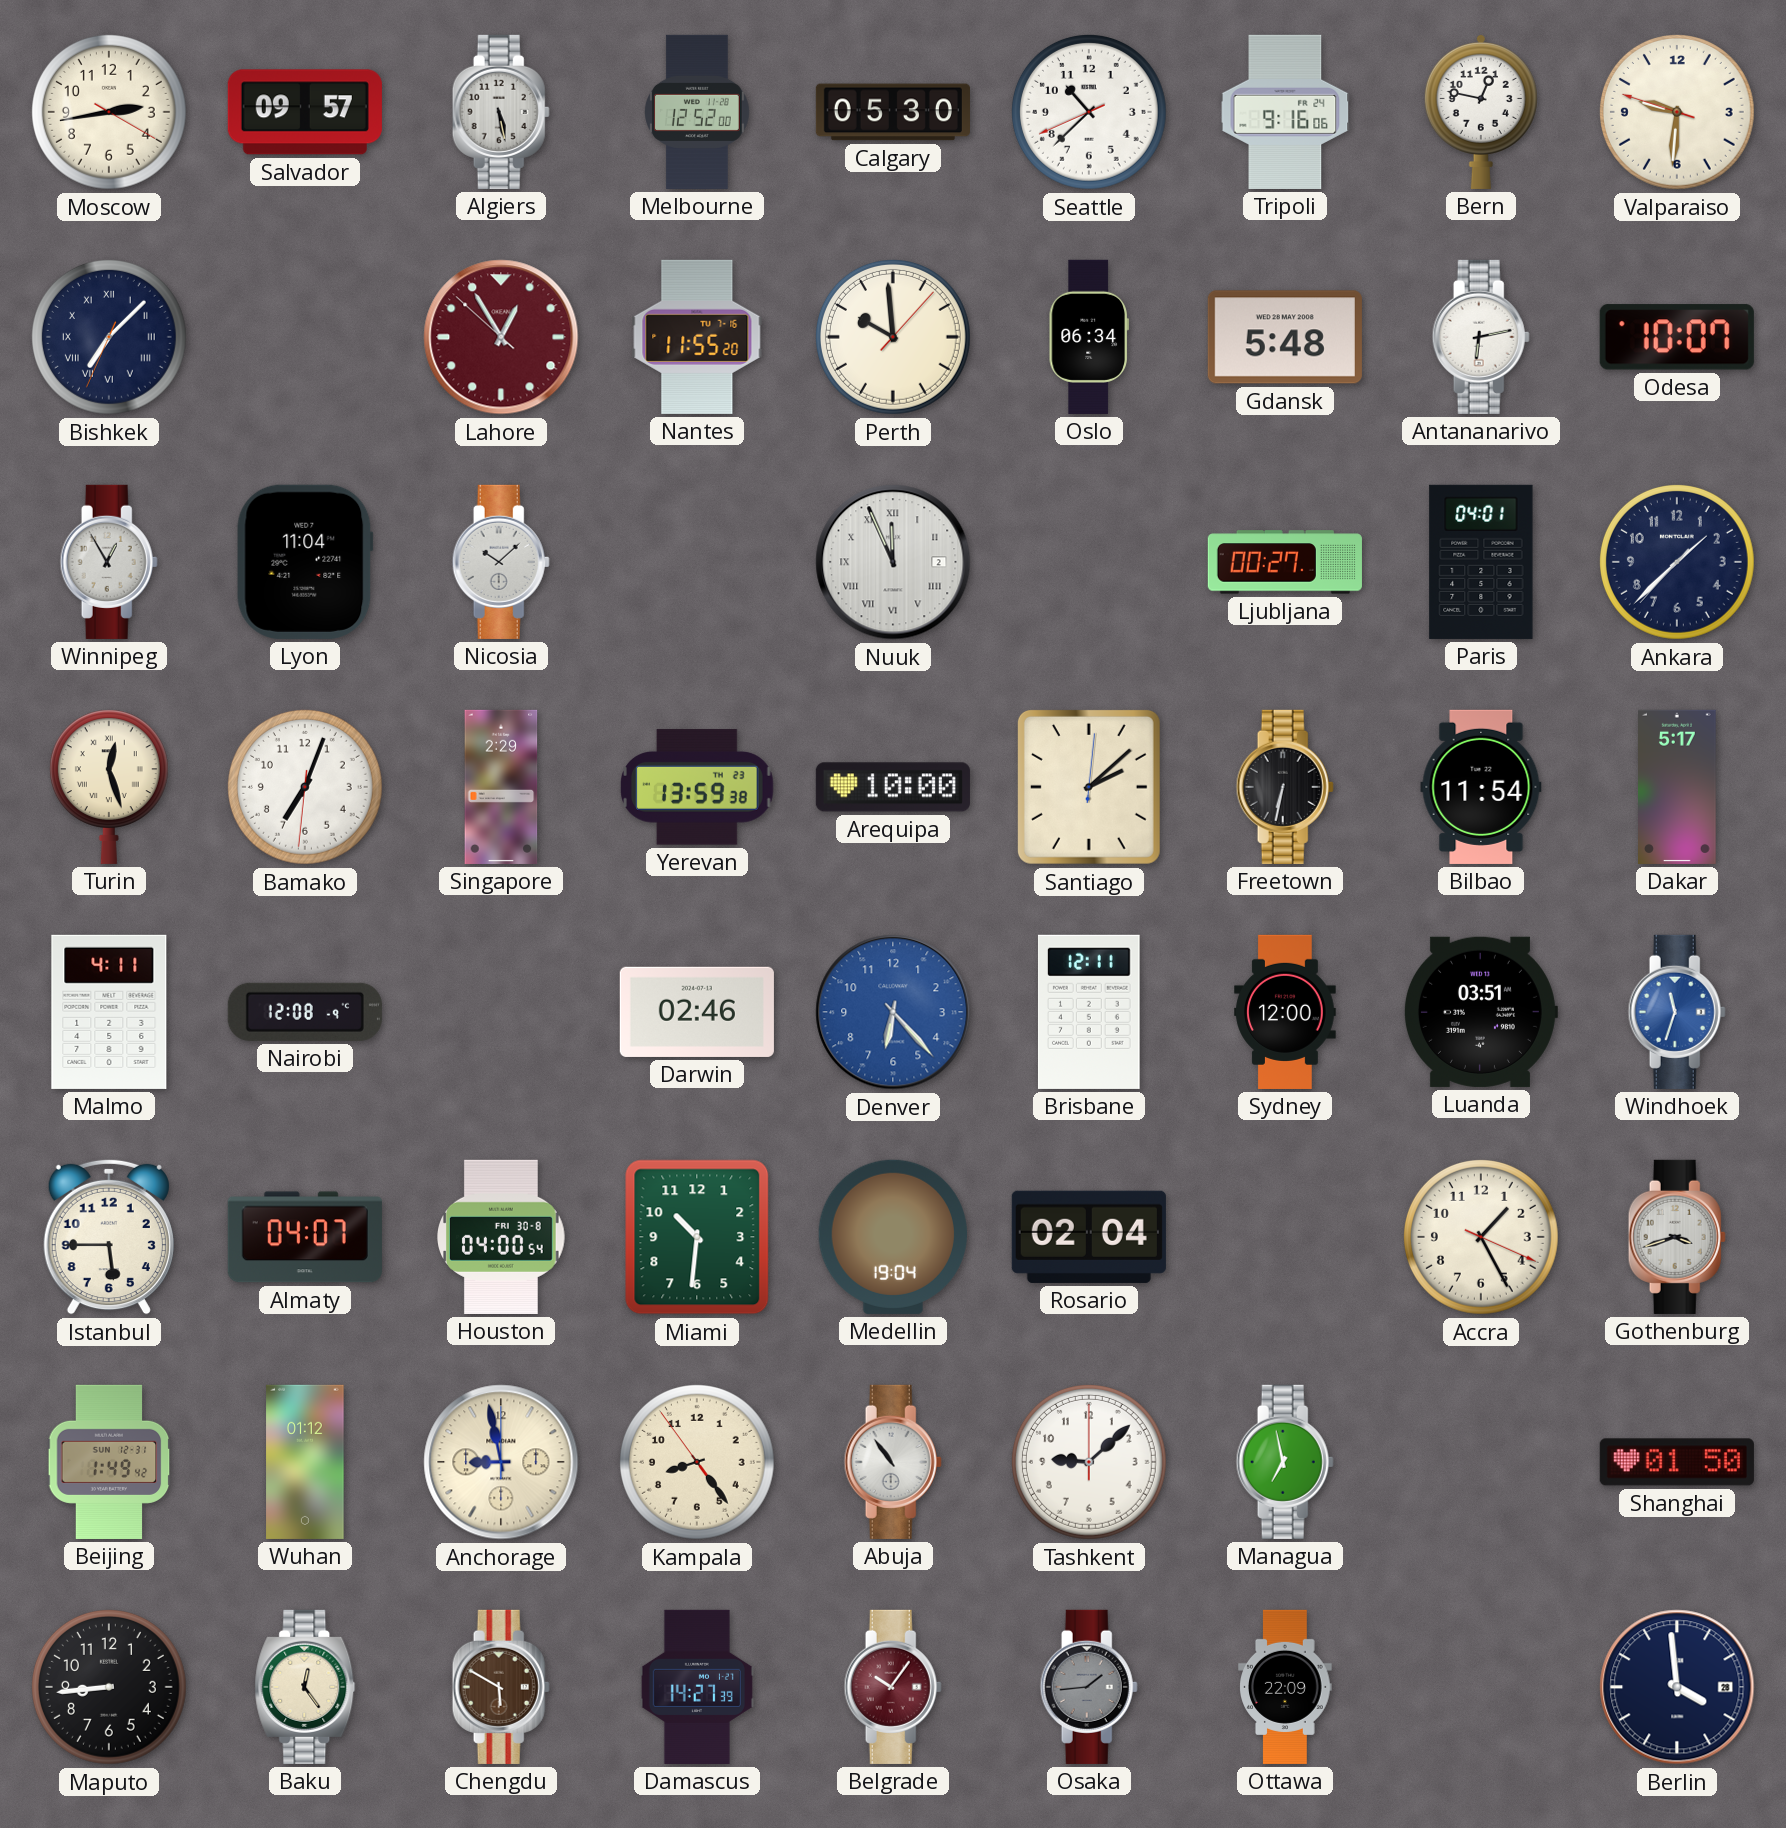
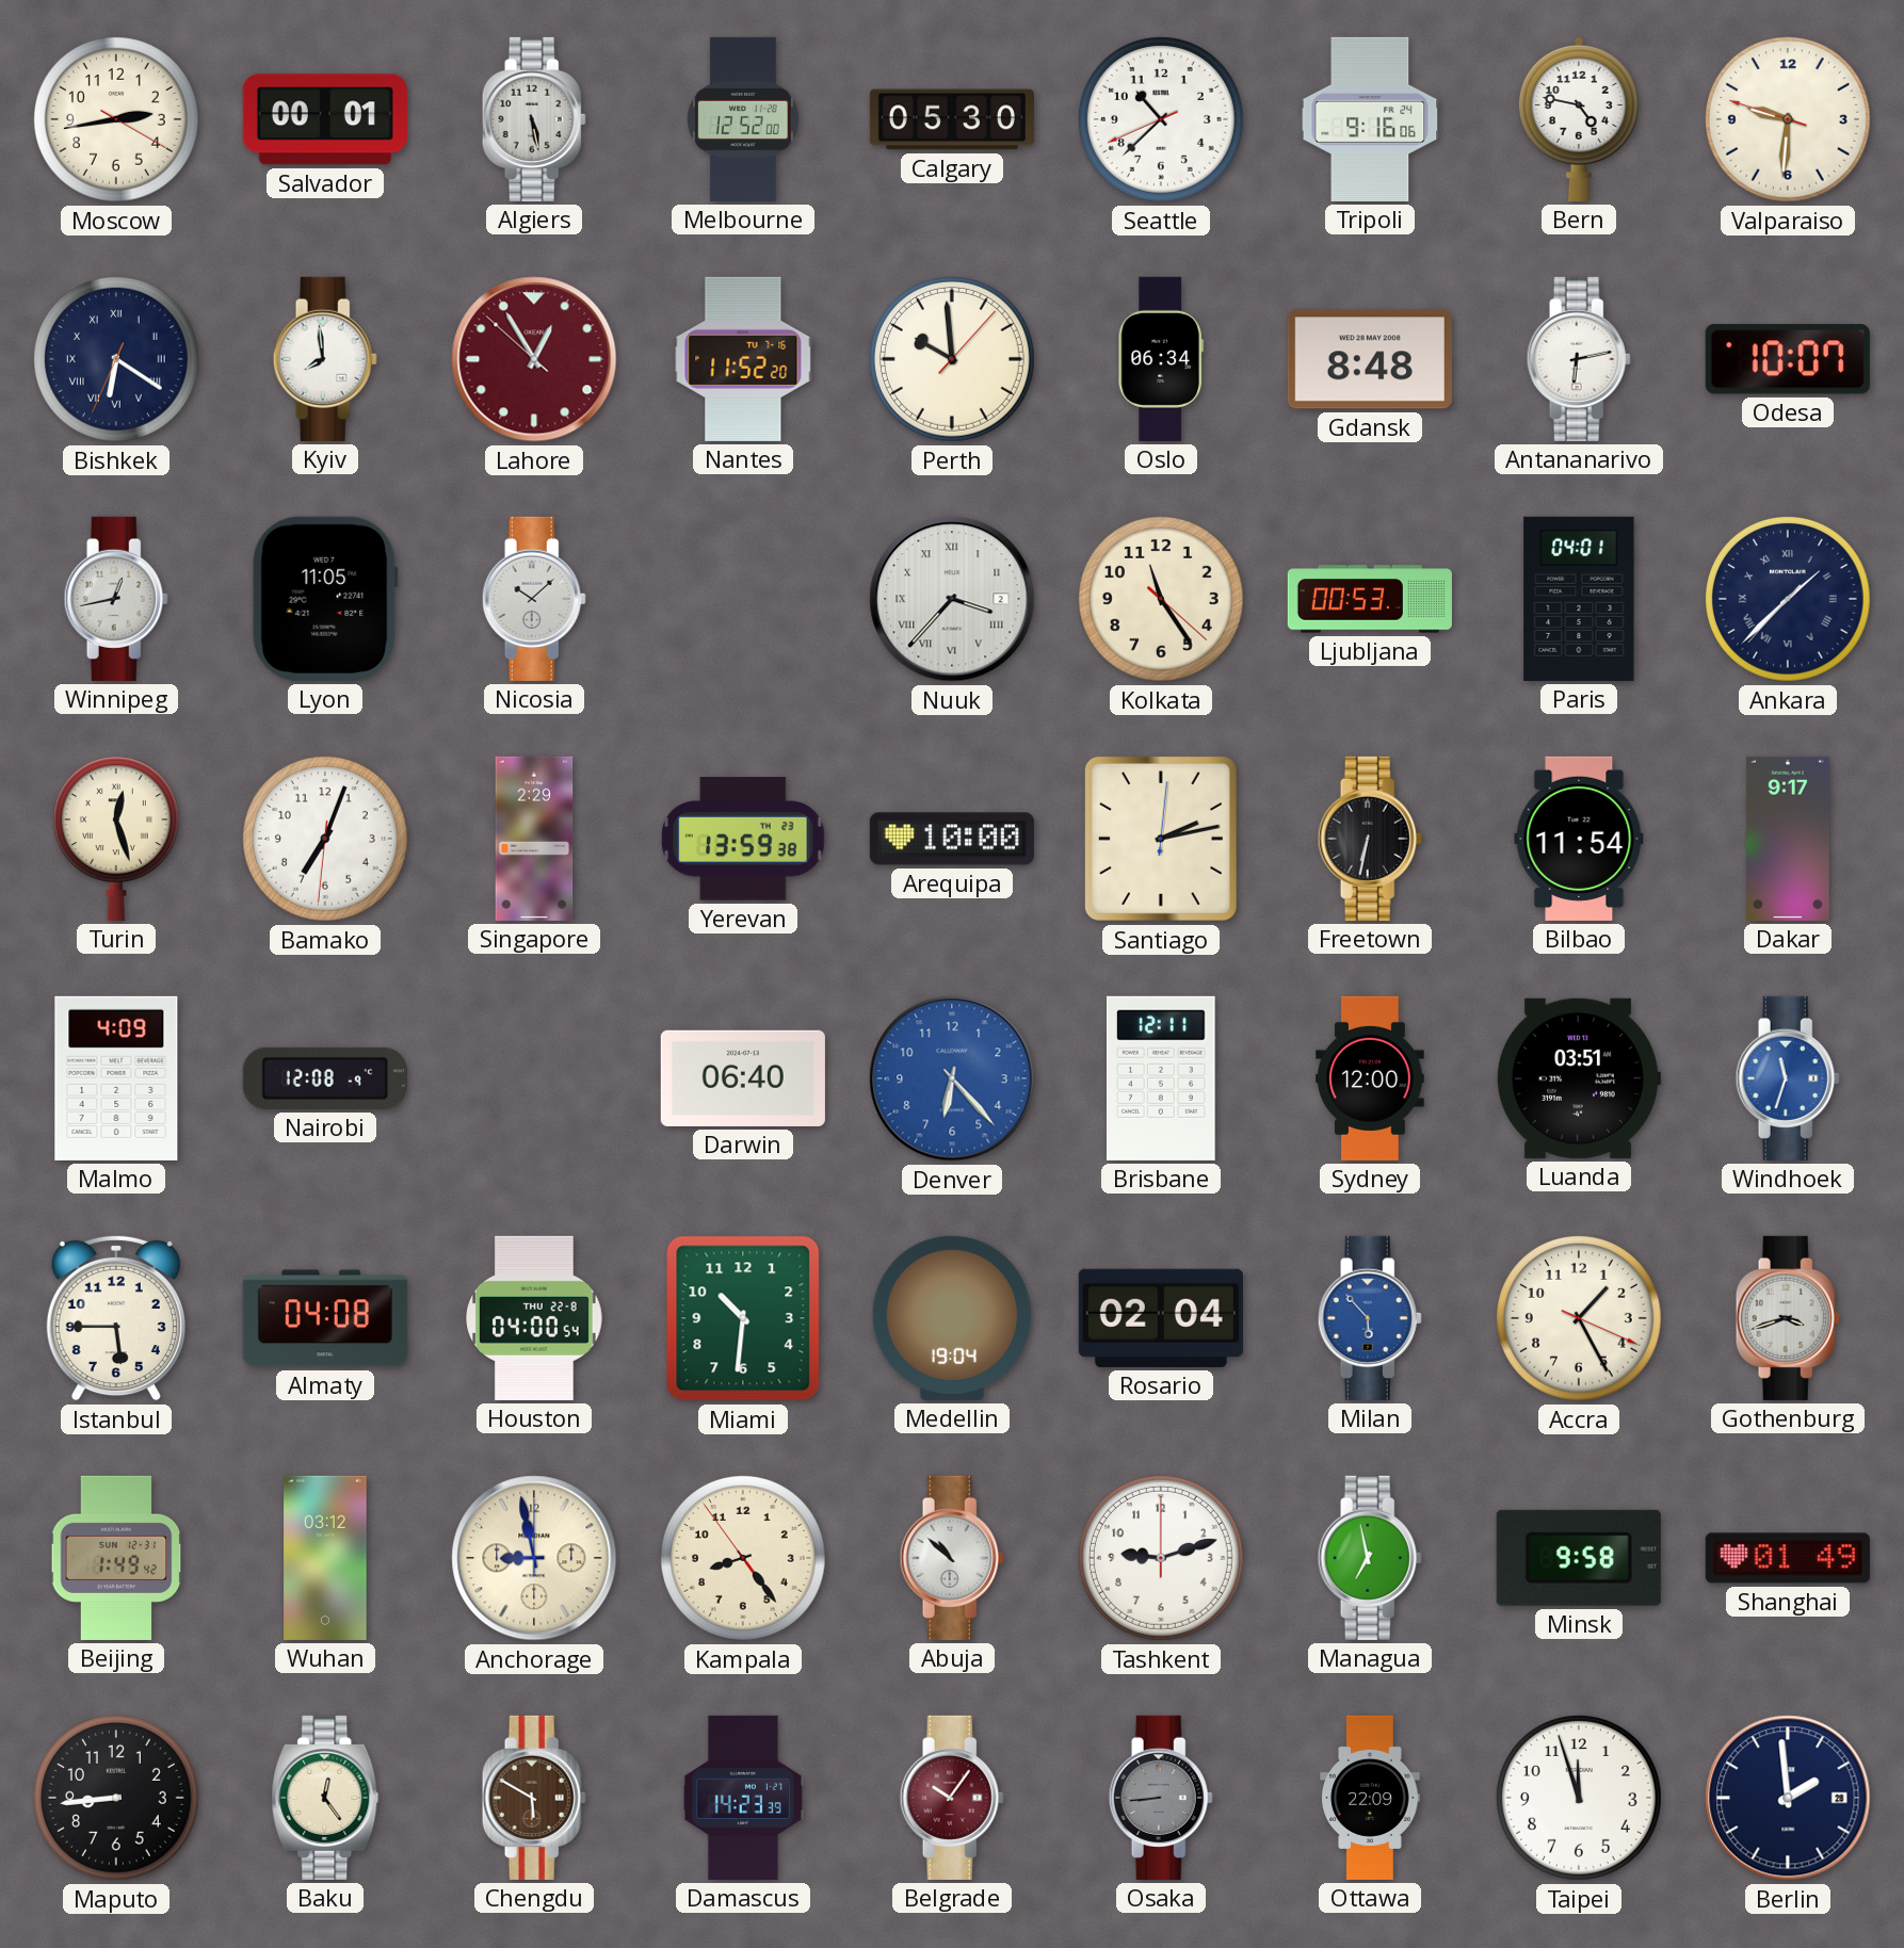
Salvador: 09:57 -> 00:01
Bern: 12:47 -> 4:47
Bishkek: 7:07 -> 6:20
Kyiv: none -> 7:59
Nantes: 11:55 -> 11:52
Gdansk: 5:48 -> 8:48
Winnipeg: 12:55 -> 12:43
Lyon: 11:04 -> 11:05
Nuuk: 11:56 -> 3:37
Kolkata: none -> 11:24
Ljubljana: 00:27 -> 00:53
Ankara numerals: Arabic -> Roman
Santiago: 2:08 -> 2:13
Dakar: 5:17 -> 9:17
Malmo: 4:11 -> 4:09
Darwin: 02:46 -> 06:40
Almaty: 04:07 -> 04:08
Houston date: FRI 30-8 -> THU 22-8
Milan: none -> 5:53
Wuhan: 01:12 -> 03:12
Abuja: 10:54 -> 10:52
Tashkent: 9:08 -> 9:12
Minsk: none -> 9:58
Shanghai: 01:50 -> 01:49
Damascus: 14:27 -> 14:23
Osaka: 1:44 -> 8:44
Taipei: none -> 11:57
Berlin: 3:59 -> 1:59
